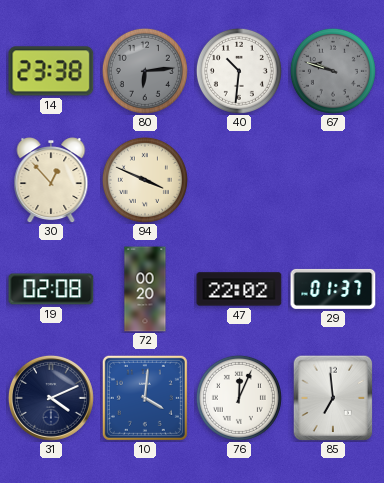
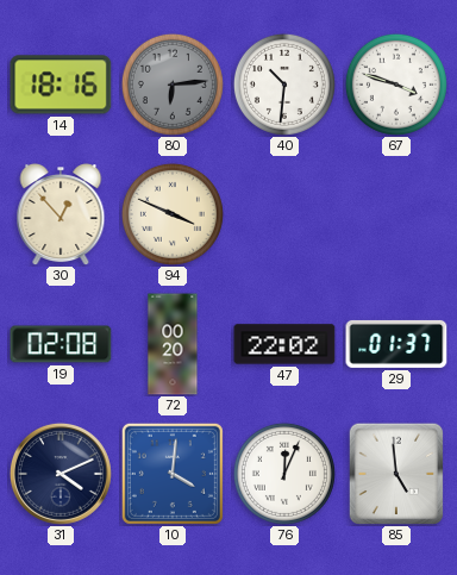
14: 23:38 -> 18:16
67: 9:48 -> 3:48
67 dial: grey -> white
85: 6:59 -> 4:59
